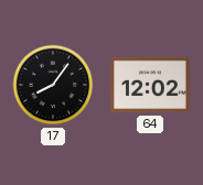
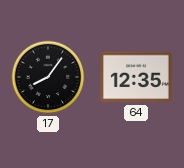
64: 12:02 -> 12:35
